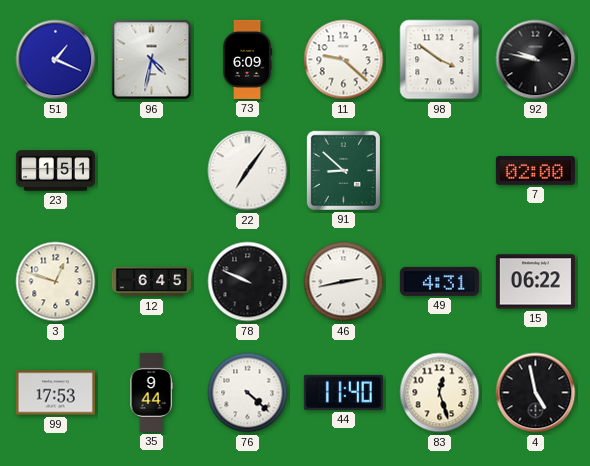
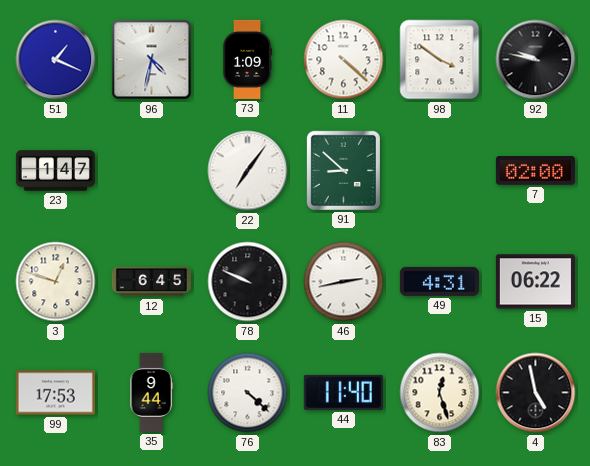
73: 6:09 -> 1:09
11: 9:22 -> 4:22
23: 1:51 -> 1:47
